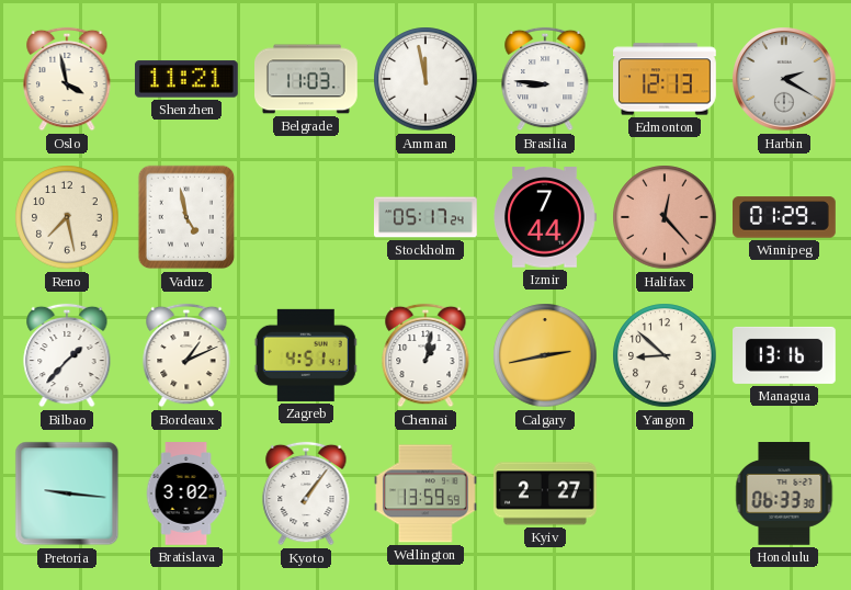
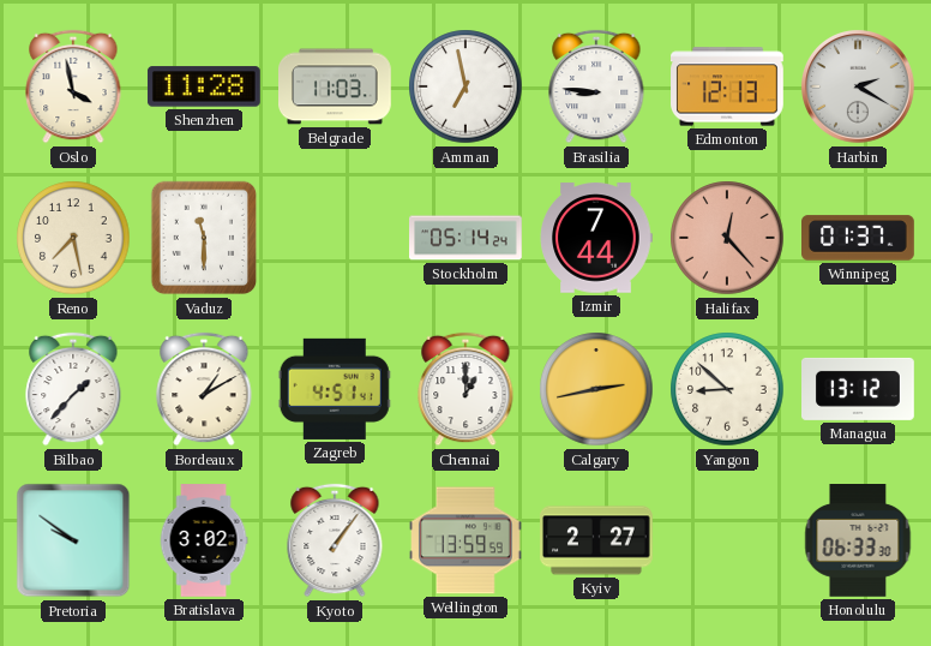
Shenzhen: 11:21 -> 11:28
Amman: 11:58 -> 6:58
Vaduz: 4:58 -> 11:30
Stockholm: 05:17 -> 05:14
Winnipeg: 01:29 -> 01:37
Bordeaux: 1:11 -> 1:10
Chennai: 1:02 -> 1:00
Managua: 13:16 -> 13:12
Pretoria: 9:16 -> 9:51
